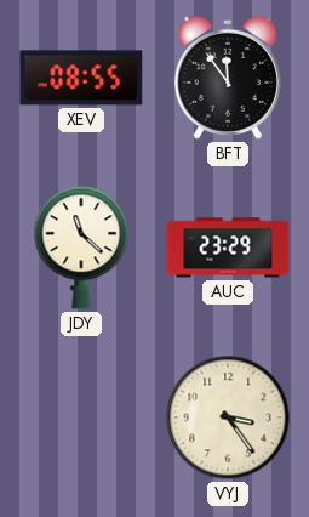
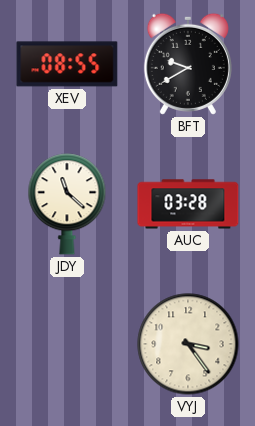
BFT: 11:54 -> 9:40
AUC: 23:29 -> 03:28
